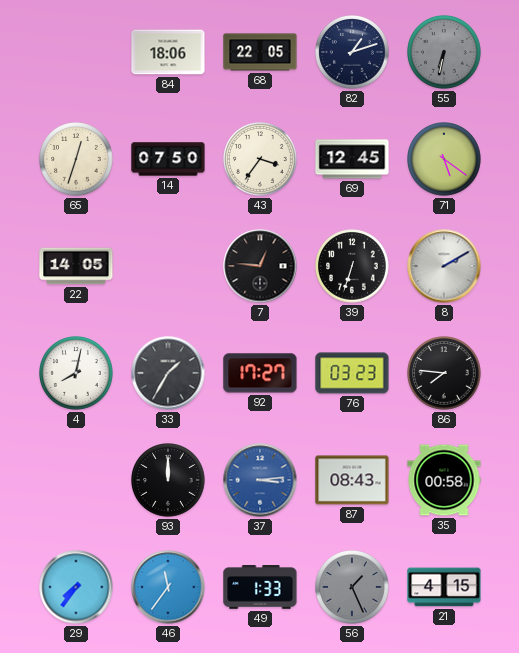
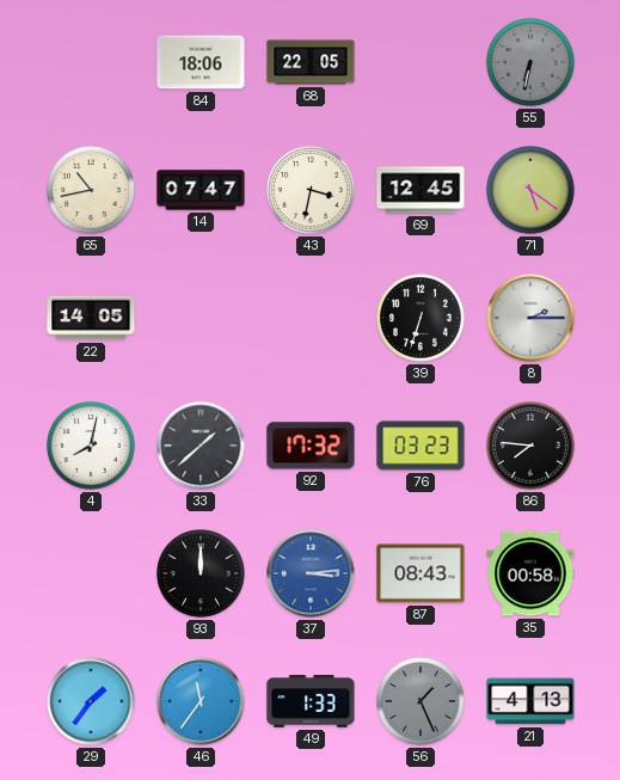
82: 1:12 -> none
65: 12:33 -> 10:43
14: 07:50 -> 07:47
43: 3:36 -> 3:32
7: 12:46 -> none
8: 2:10 -> 2:15
33: 1:35 -> 1:38
92: 17:27 -> 17:32
29: 7:36 -> 1:36
21: 4:15 -> 4:13
